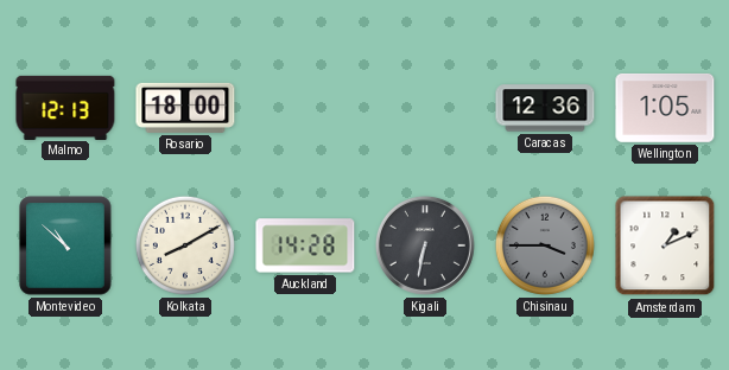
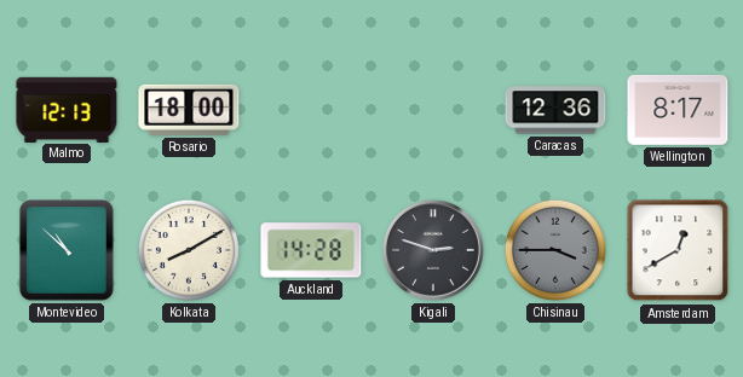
Wellington: 1:05 -> 8:17
Kigali: 6:32 -> 2:48
Amsterdam: 1:11 -> 12:40
